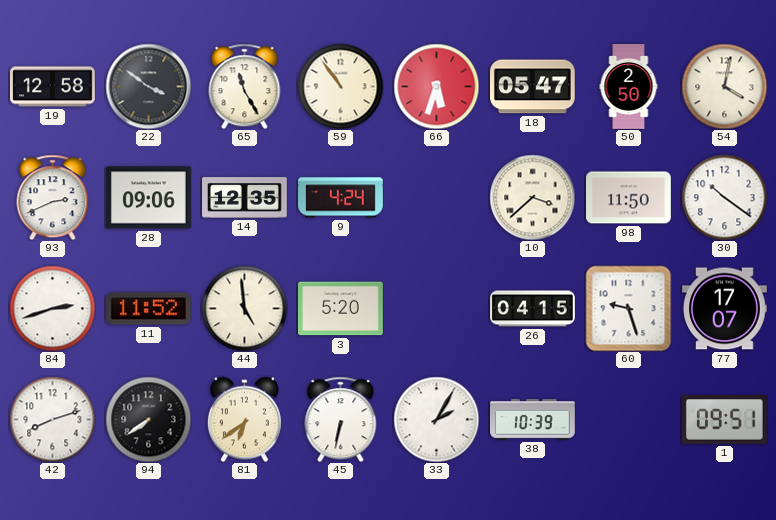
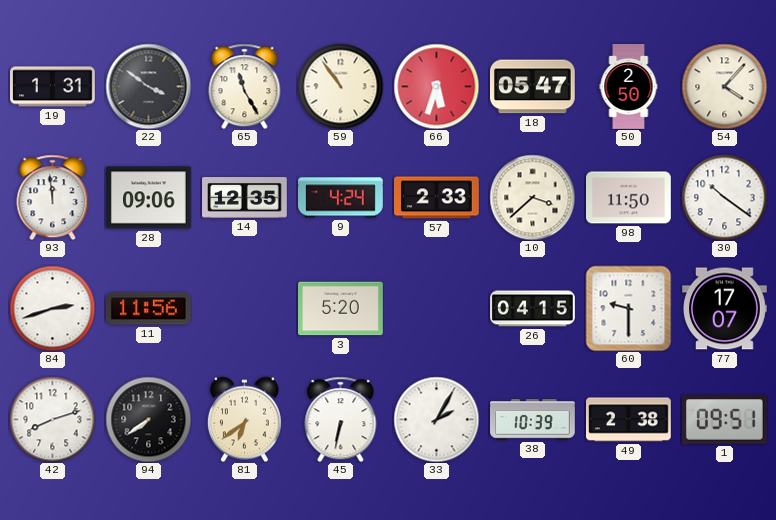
19: 12:58 -> 1:31
54: 4:02 -> 4:07
93: 2:41 -> 11:59
57: none -> 2:33
11: 11:52 -> 11:56
44: 4:59 -> none
60: 9:27 -> 9:30
49: none -> 2:38
